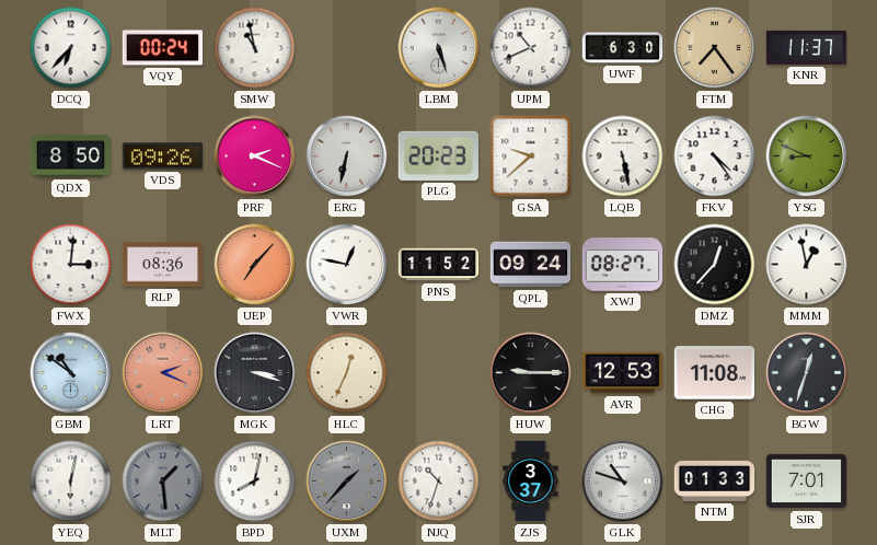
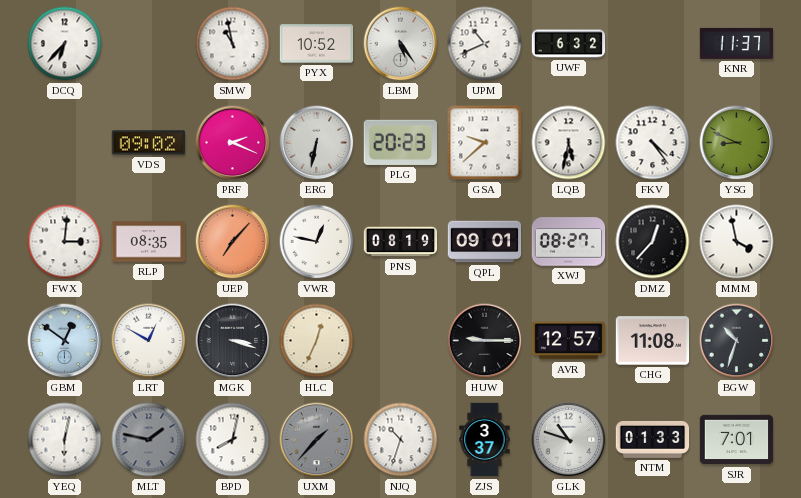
VQY: 00:24 -> none
PYX: none -> 10:52
LBM: 5:27 -> 5:24
UWF: 6:30 -> 6:32
FTM: 7:24 -> none
QDX: 8:50 -> none
VDS: 09:26 -> 09:02
LQB: 5:28 -> 5:32
RLP: 08:36 -> 08:35
PNS: 11:52 -> 08:19
QPL: 09:24 -> 09:01
MMM: 12:58 -> 3:58
GBM: 10:51 -> 12:51
LRT: 2:19 -> 12:50
LRT dial: salmon -> white
AVR: 12:53 -> 12:57
BGW: 12:33 -> 10:33
MLT: 1:29 -> 1:47
